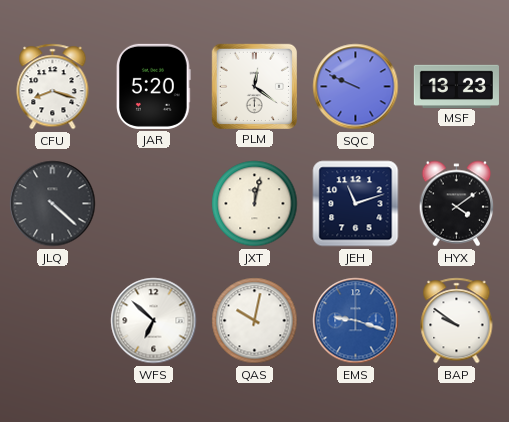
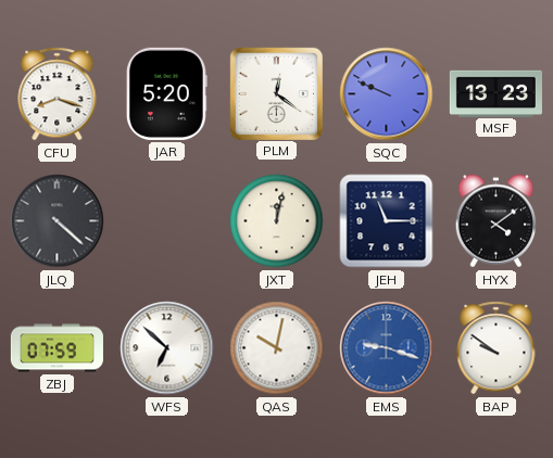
JEH: 11:12 -> 11:15
ZBJ: none -> 07:59
